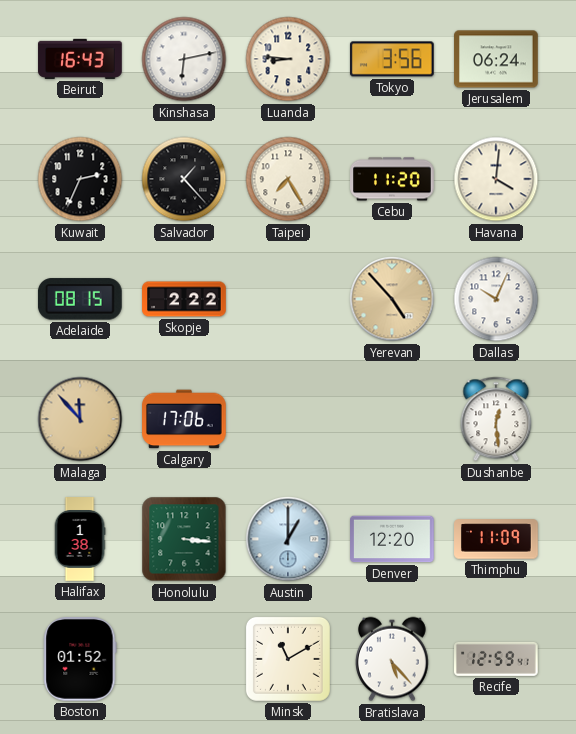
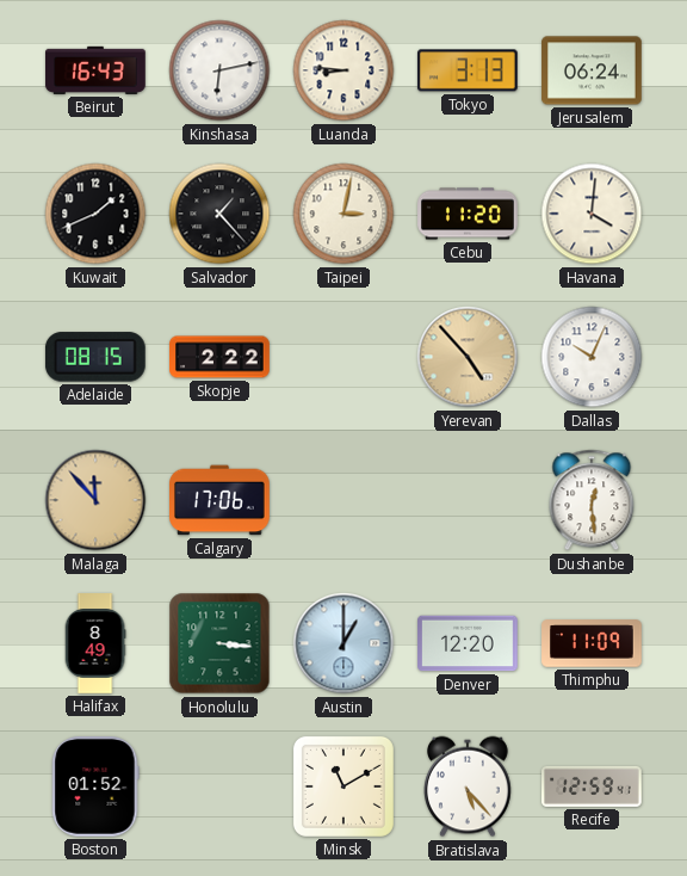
Tokyo: 3:56 -> 3:13
Kuwait: 2:34 -> 1:41
Taipei: 7:25 -> 3:02
Halifax: 1:38 -> 8:49
